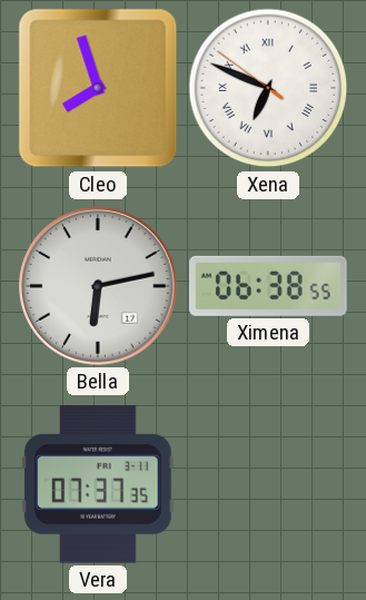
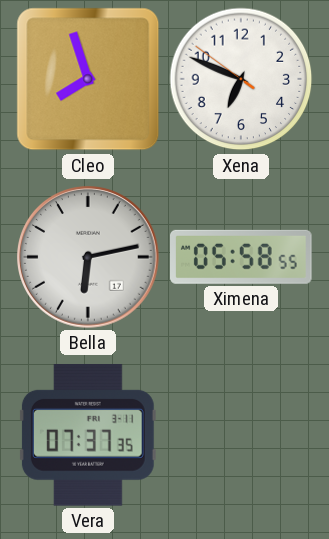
Xena numerals: Roman -> Arabic
Ximena: 06:38 -> 05:58
